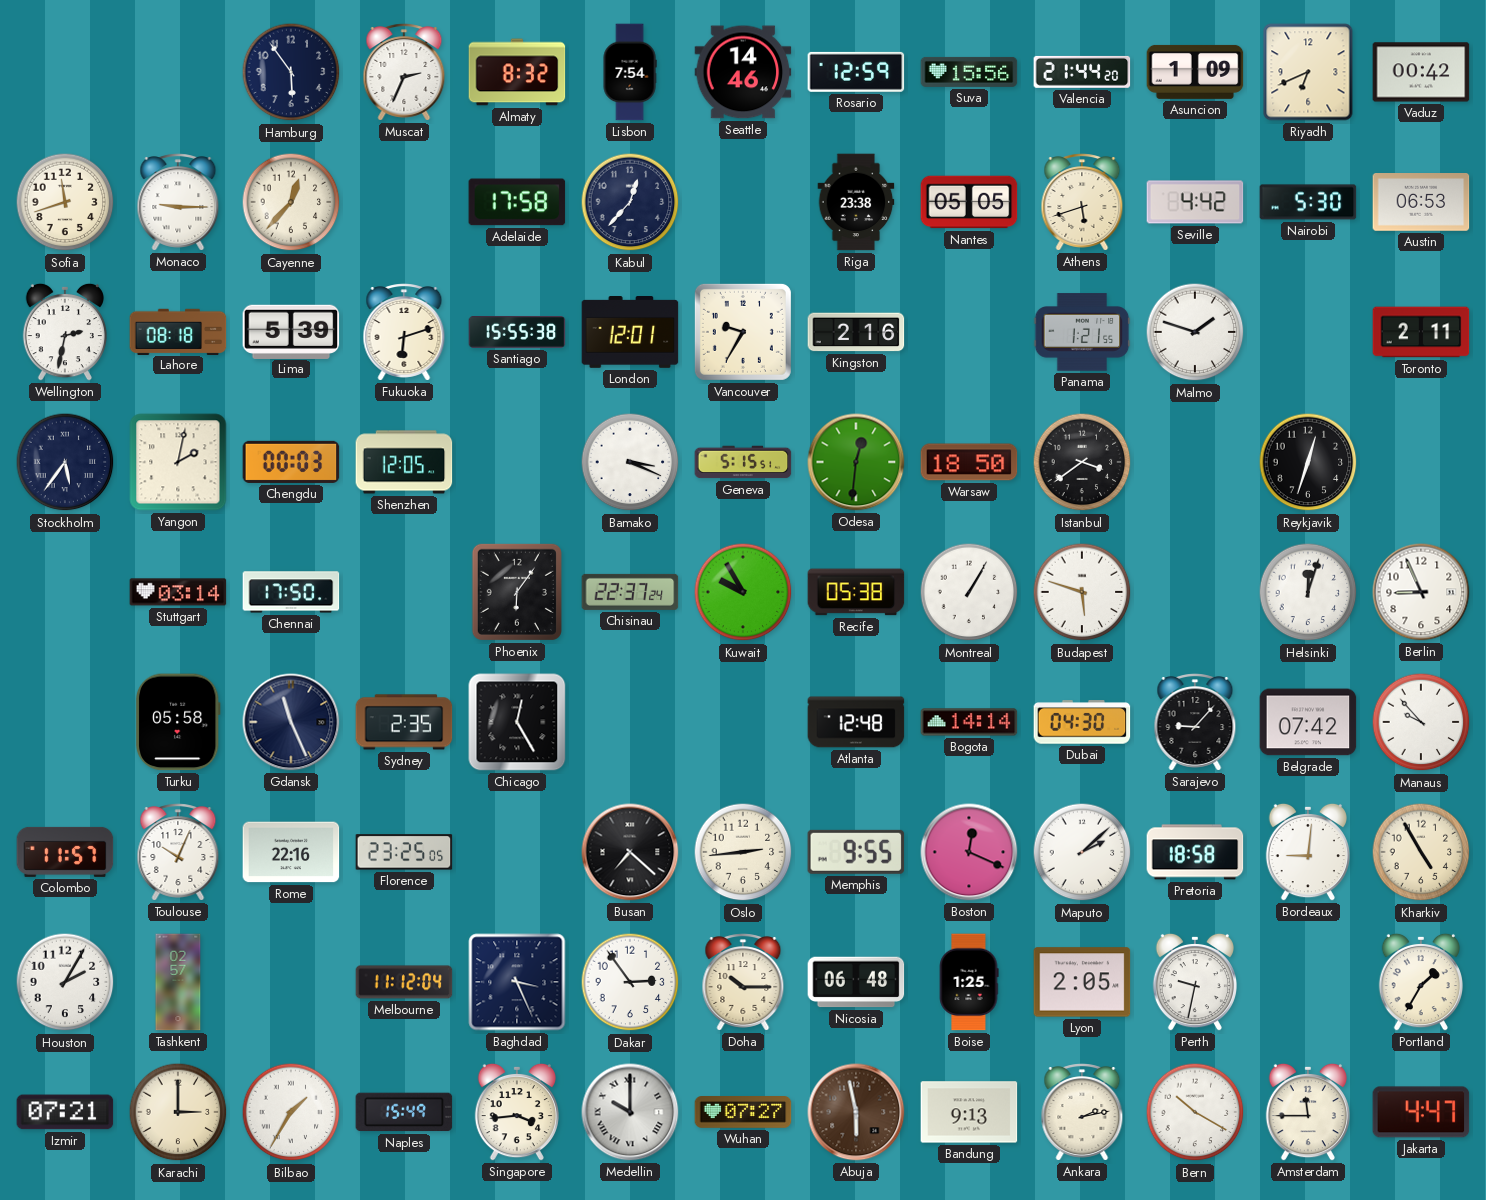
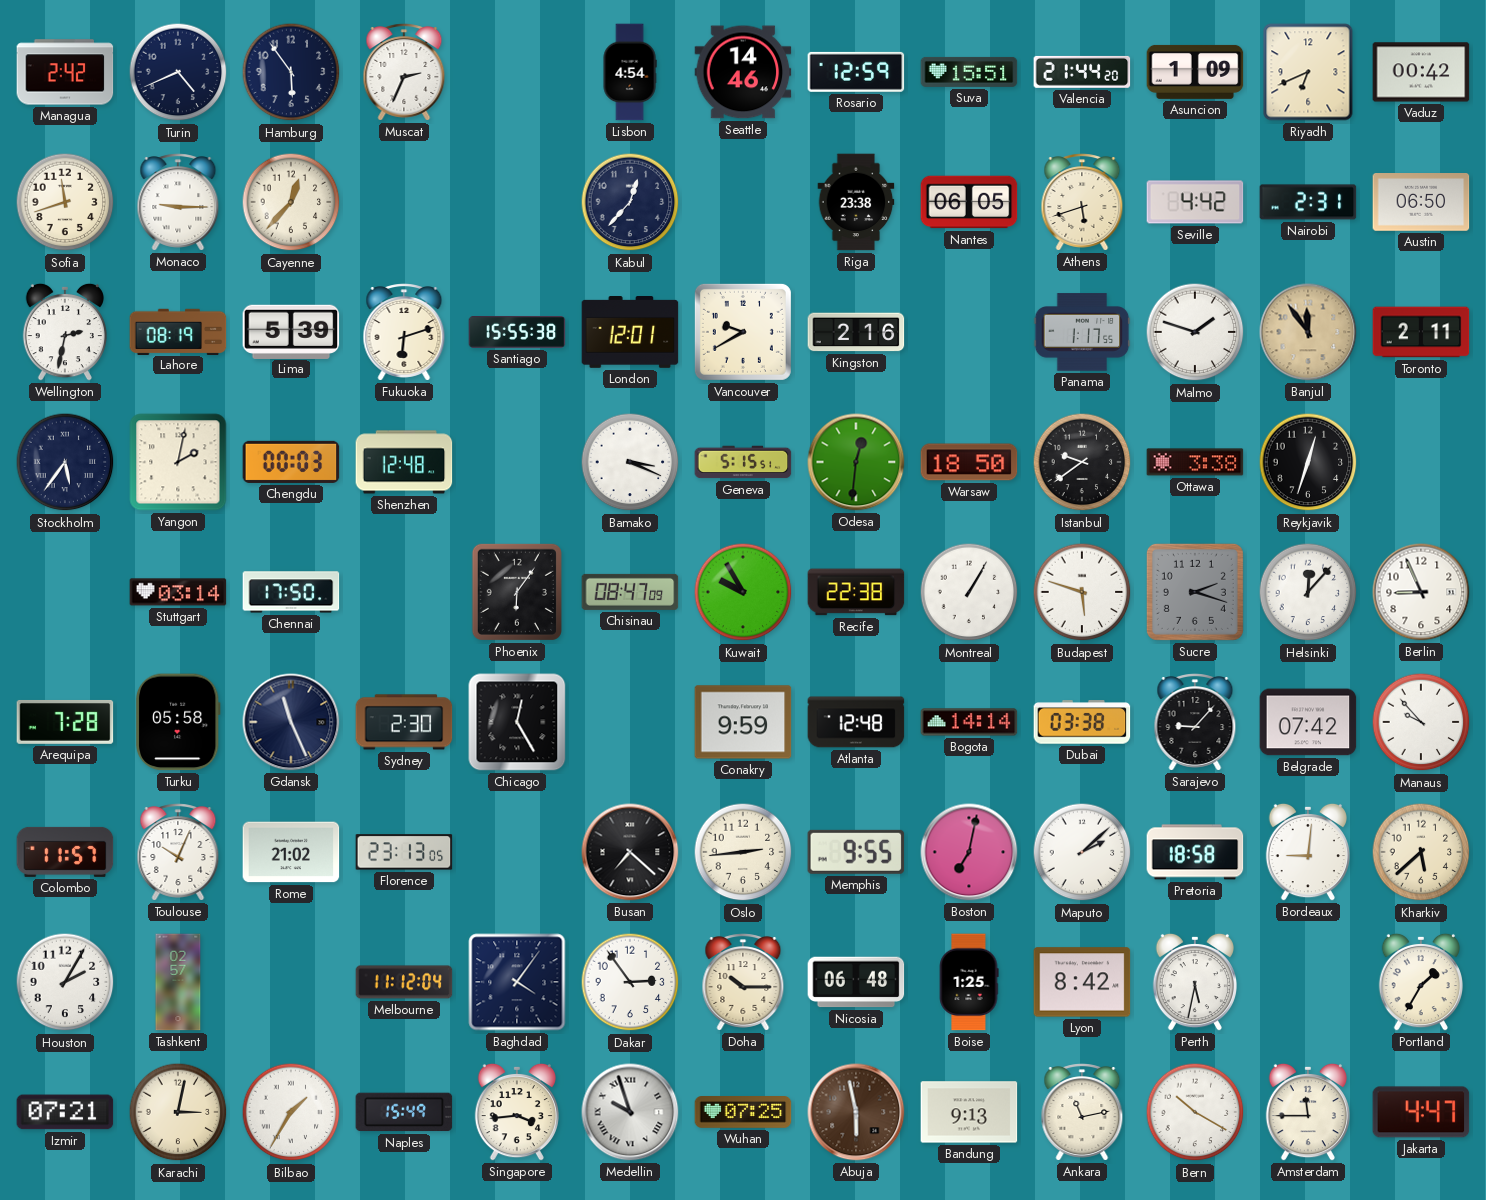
Managua: none -> 2:42
Turin: none -> 4:41
Almaty: 8:32 -> none
Lisbon: 7:54 -> 4:54
Suva: 15:56 -> 15:51
Adelaide: 17:58 -> none
Nantes: 05:05 -> 06:05
Nairobi: 5:30 -> 2:31
Austin: 06:53 -> 06:50
Lahore: 08:18 -> 08:19
Vancouver: 9:35 -> 9:40
Panama: 1:21 -> 1:17
Banjul: none -> 11:54
Shenzhen: 12:05 -> 12:48
Istanbul: 3:39 -> 9:39
Ottawa: none -> 3:38
Chisinau: 22:37 -> 08:47
Recife: 05:38 -> 22:38
Sucre: none -> 2:18
Helsinki: 12:03 -> 12:07
Arequipa: none -> 7:28
Sydney: 2:35 -> 2:30
Conakry: none -> 9:59
Dubai: 04:30 -> 03:38
Rome: 22:16 -> 21:02
Florence: 23:25 -> 23:13
Boston: 12:19 -> 7:02
Kharkiv: 4:55 -> 5:38
Baghdad: 3:26 -> 4:06
Lyon: 2:05 -> 8:42
Perth: 9:32 -> 5:32
Karachi: 3:00 -> 3:02
Medellin: 10:00 -> 9:57
Wuhan: 07:27 -> 07:25
Ankara: 2:13 -> 11:13
